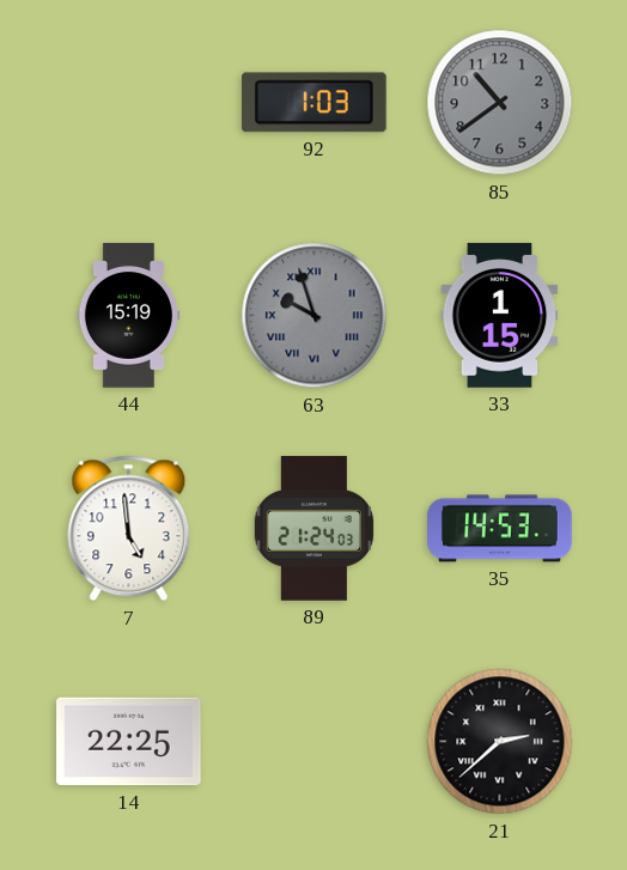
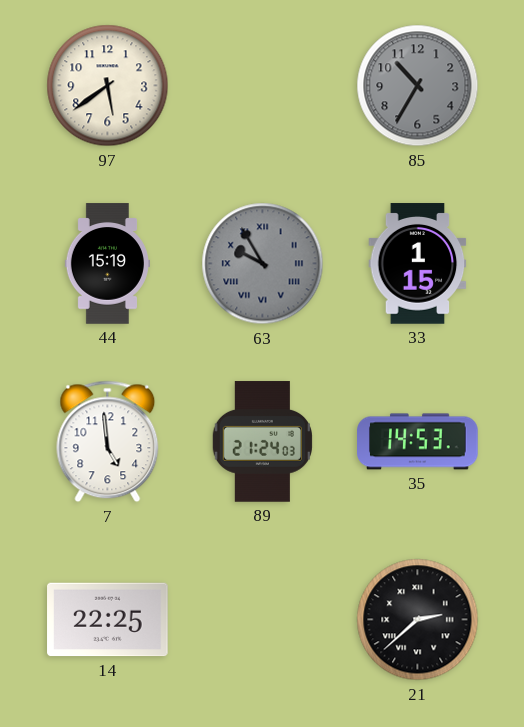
97: none -> 5:39
92: 1:03 -> none
85: 10:39 -> 10:35
63: 9:57 -> 9:55
